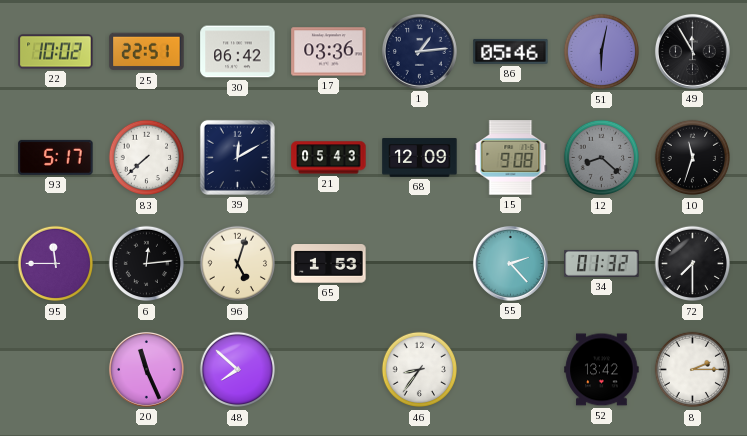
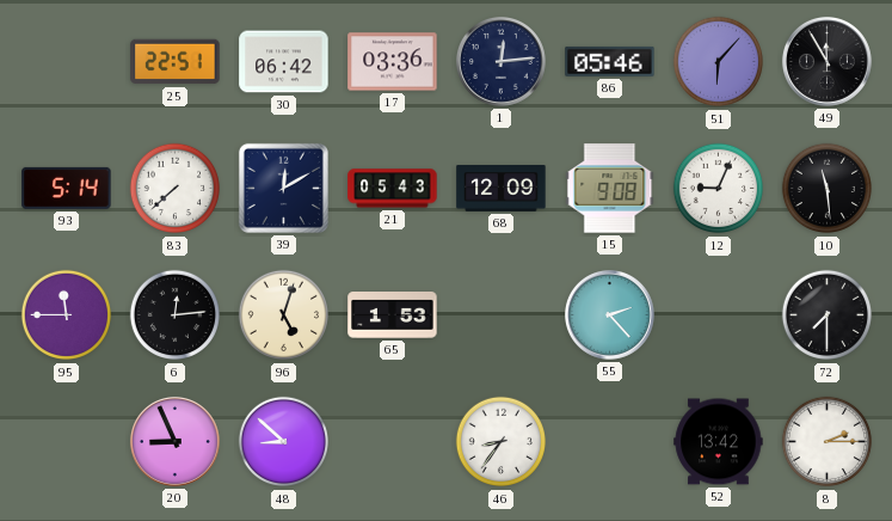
22: 10:02 -> none
1: 1:14 -> 12:14
51: 6:02 -> 6:07
93: 5:17 -> 5:14
12: 8:22 -> 9:04
12 dial: grey -> white
10: 11:33 -> 11:29
34: 01:32 -> none
20: 11:26 -> 8:56
48: 7:52 -> 8:52
